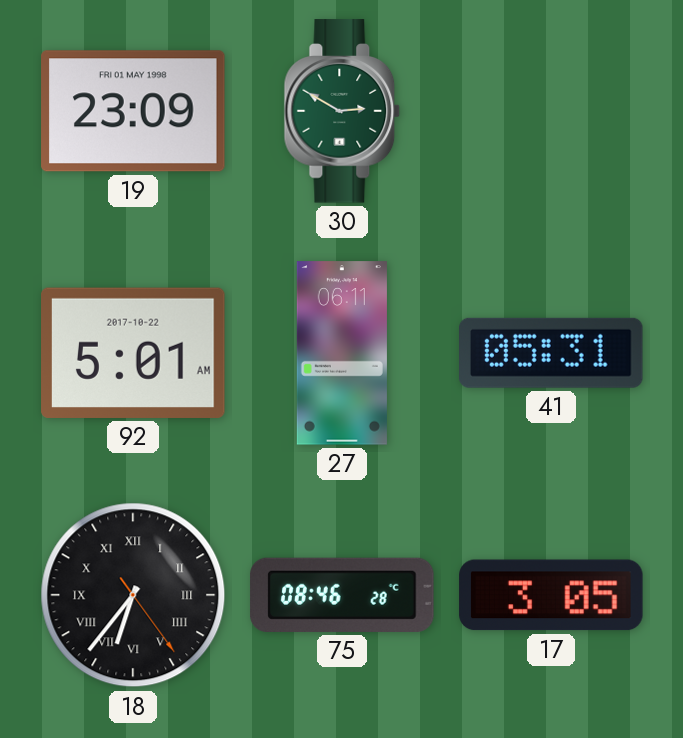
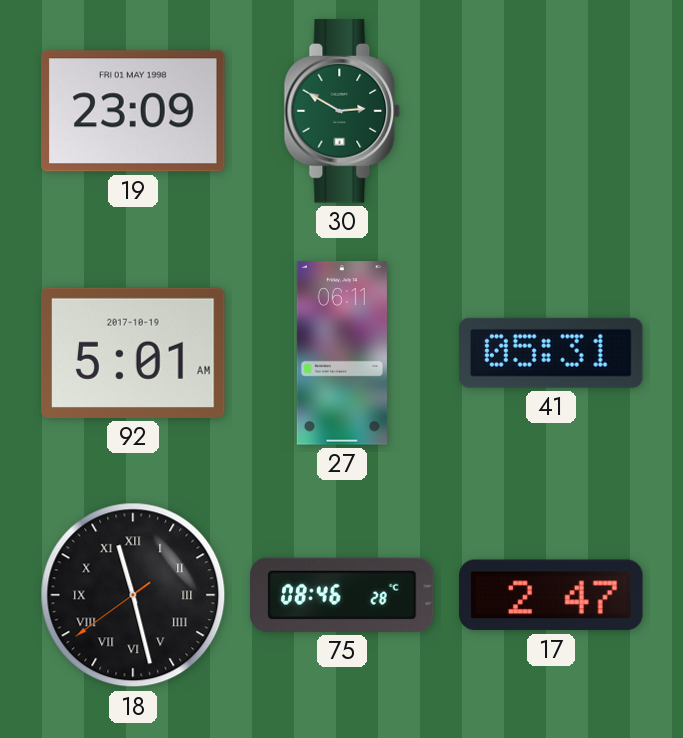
92 date: 2017-10-22 -> 2017-10-19
18: 6:36 -> 11:27
17: 3:05 -> 2:47
